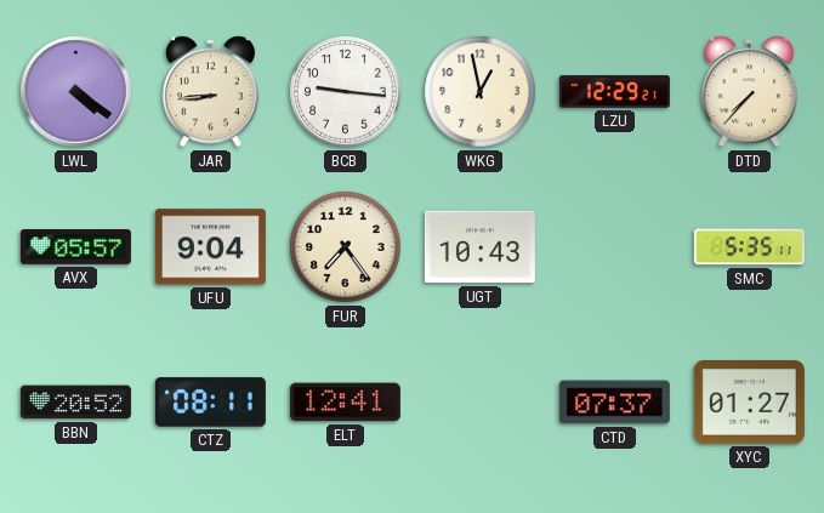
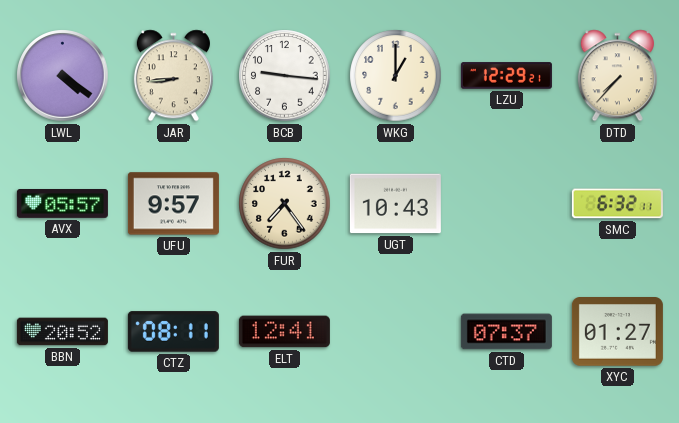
WKG: 12:58 -> 1:00
UFU: 9:04 -> 9:57
SMC: 5:35 -> 6:32
